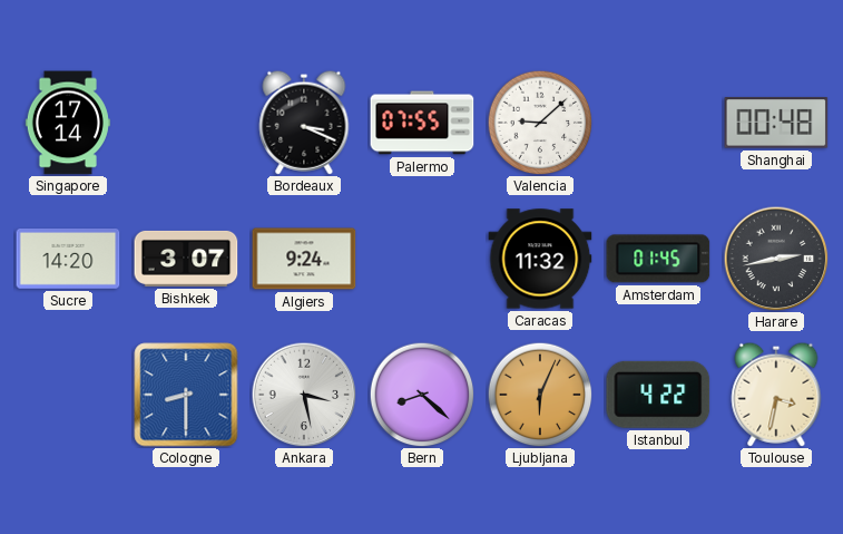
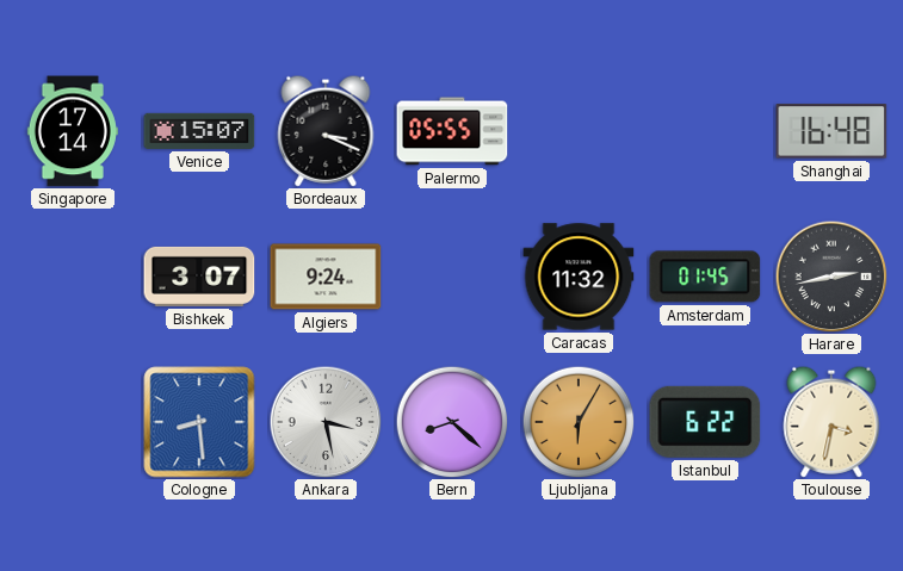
Venice: none -> 15:07
Palermo: 07:55 -> 05:55
Valencia: 9:08 -> none
Shanghai: 00:48 -> 16:48
Sucre: 14:20 -> none
Cologne: 8:30 -> 8:29
Ljubljana: 6:04 -> 6:05
Istanbul: 4:22 -> 6:22
